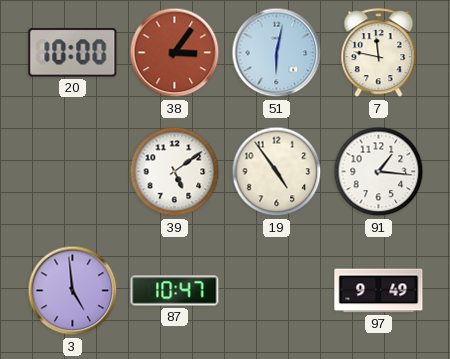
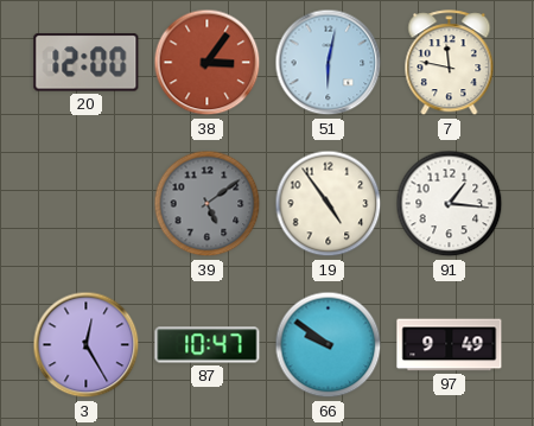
20: 10:00 -> 12:00
39 dial: white -> grey
3: 4:59 -> 12:25
66: none -> 9:51
